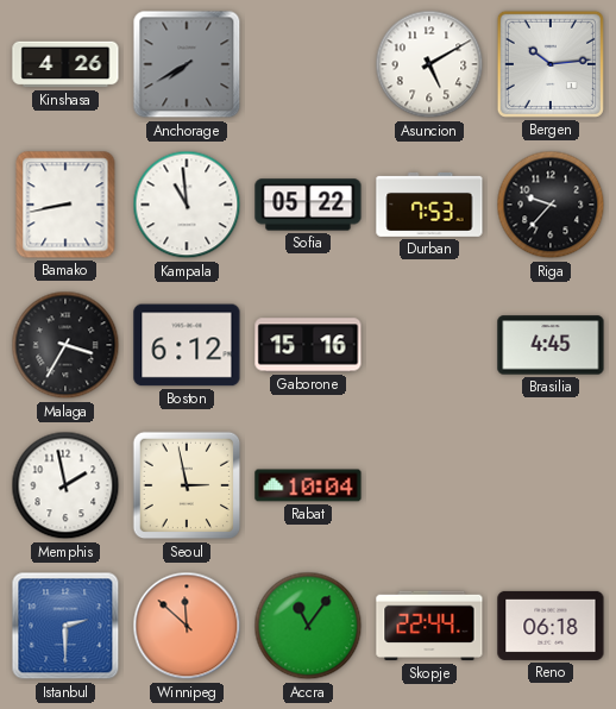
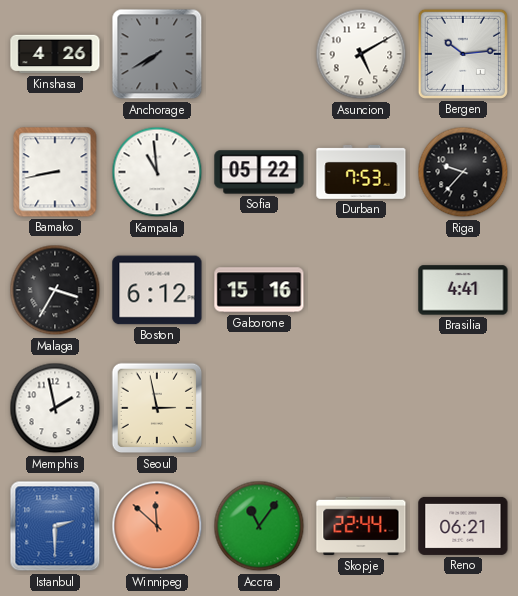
Brasilia: 4:45 -> 4:41
Rabat: 10:04 -> none
Reno: 06:18 -> 06:21
